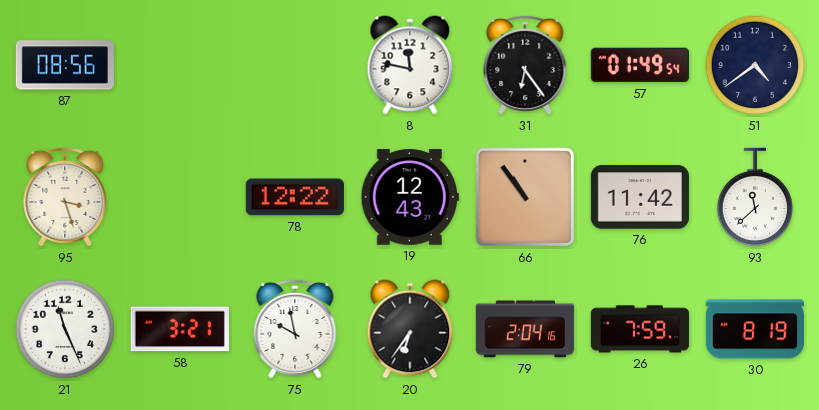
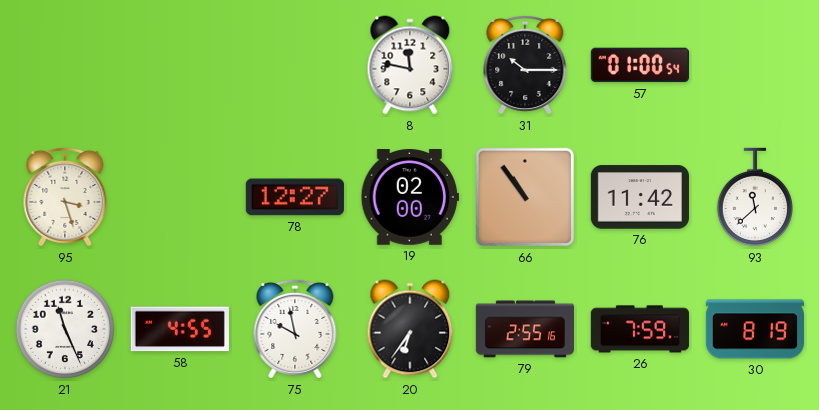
87: 08:56 -> none
31: 6:24 -> 10:15
57: 01:49 -> 01:00
51: 4:39 -> none
78: 12:22 -> 12:27
19: 12:43 -> 02:00
58: 3:21 -> 4:55
79: 2:04 -> 2:55
